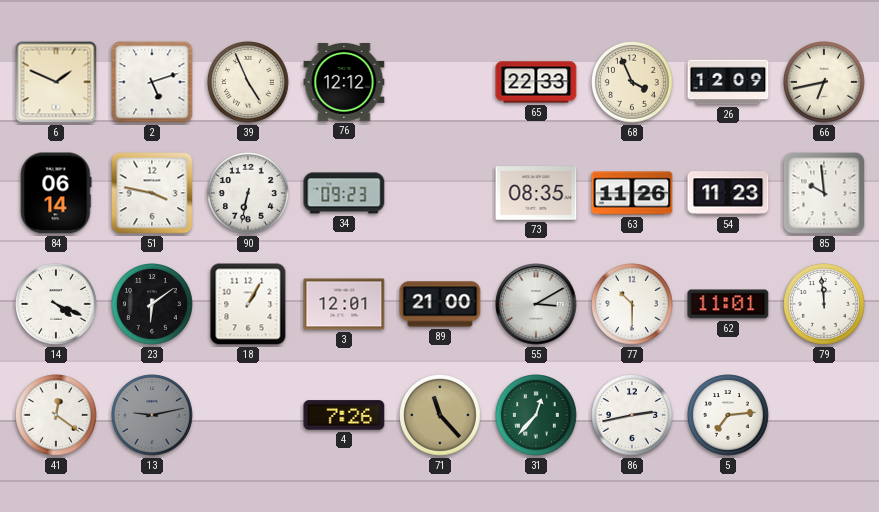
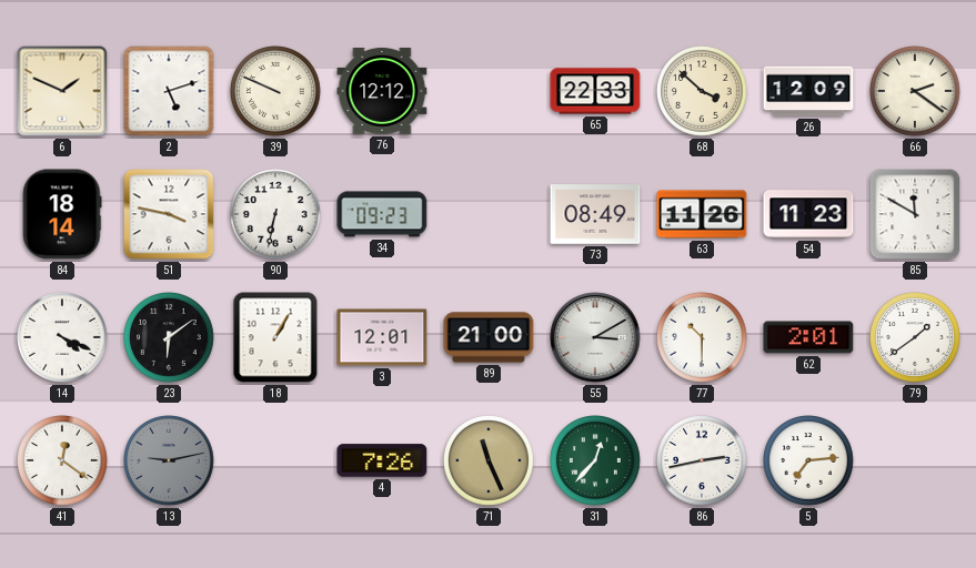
39: 4:56 -> 9:49
68: 3:56 -> 3:52
66: 6:43 -> 2:21
84: 06:14 -> 18:14
73: 08:35 -> 08:49
85: 9:59 -> 11:50
62: 11:01 -> 2:01
79: 11:59 -> 1:39
71: 11:23 -> 11:26
